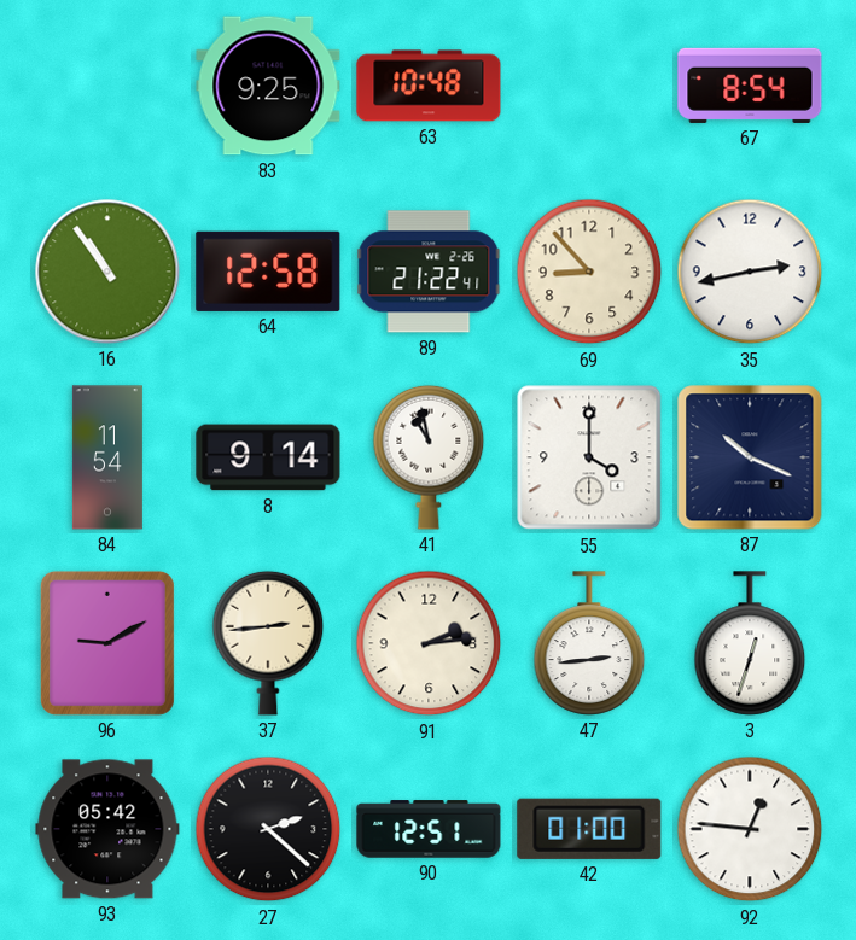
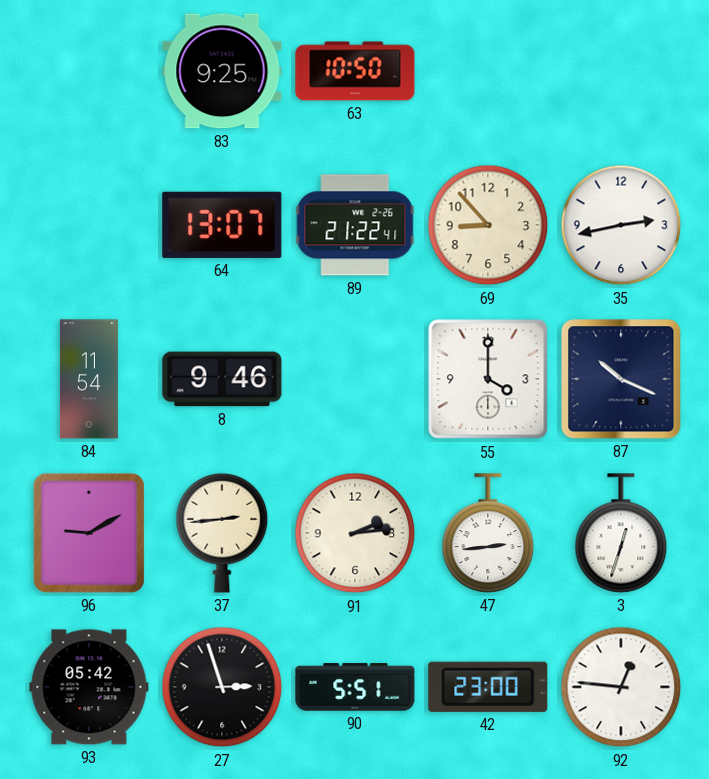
63: 10:48 -> 10:50
67: 8:54 -> none
16: 10:54 -> none
64: 12:58 -> 13:07
8: 9:14 -> 9:46
41: 10:58 -> none
27: 2:22 -> 2:57
90: 12:51 -> 5:51
42: 01:00 -> 23:00
